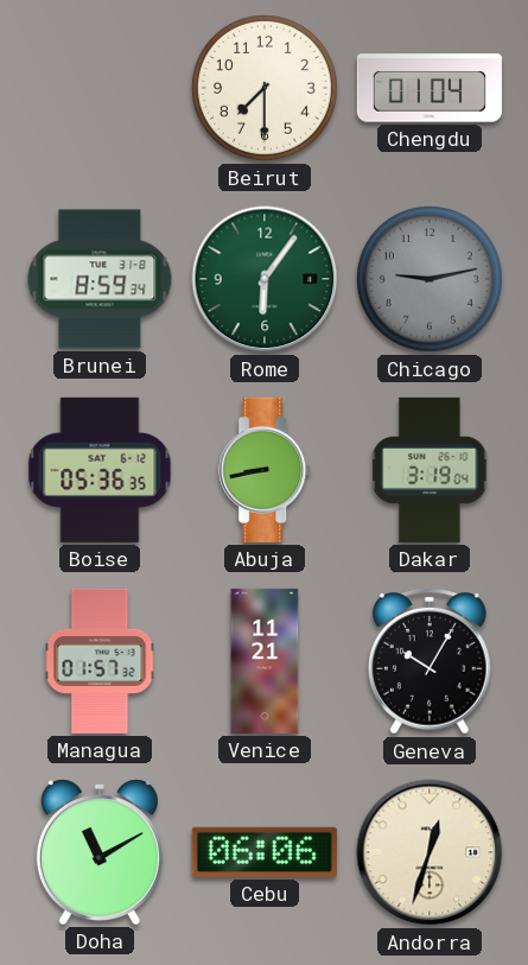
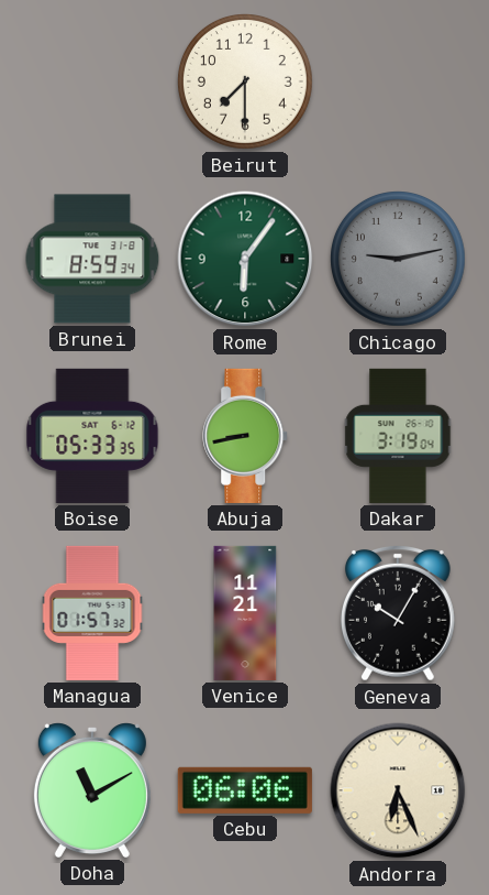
Chengdu: 01:04 -> none
Boise: 05:36 -> 05:33
Andorra: 12:33 -> 6:26
